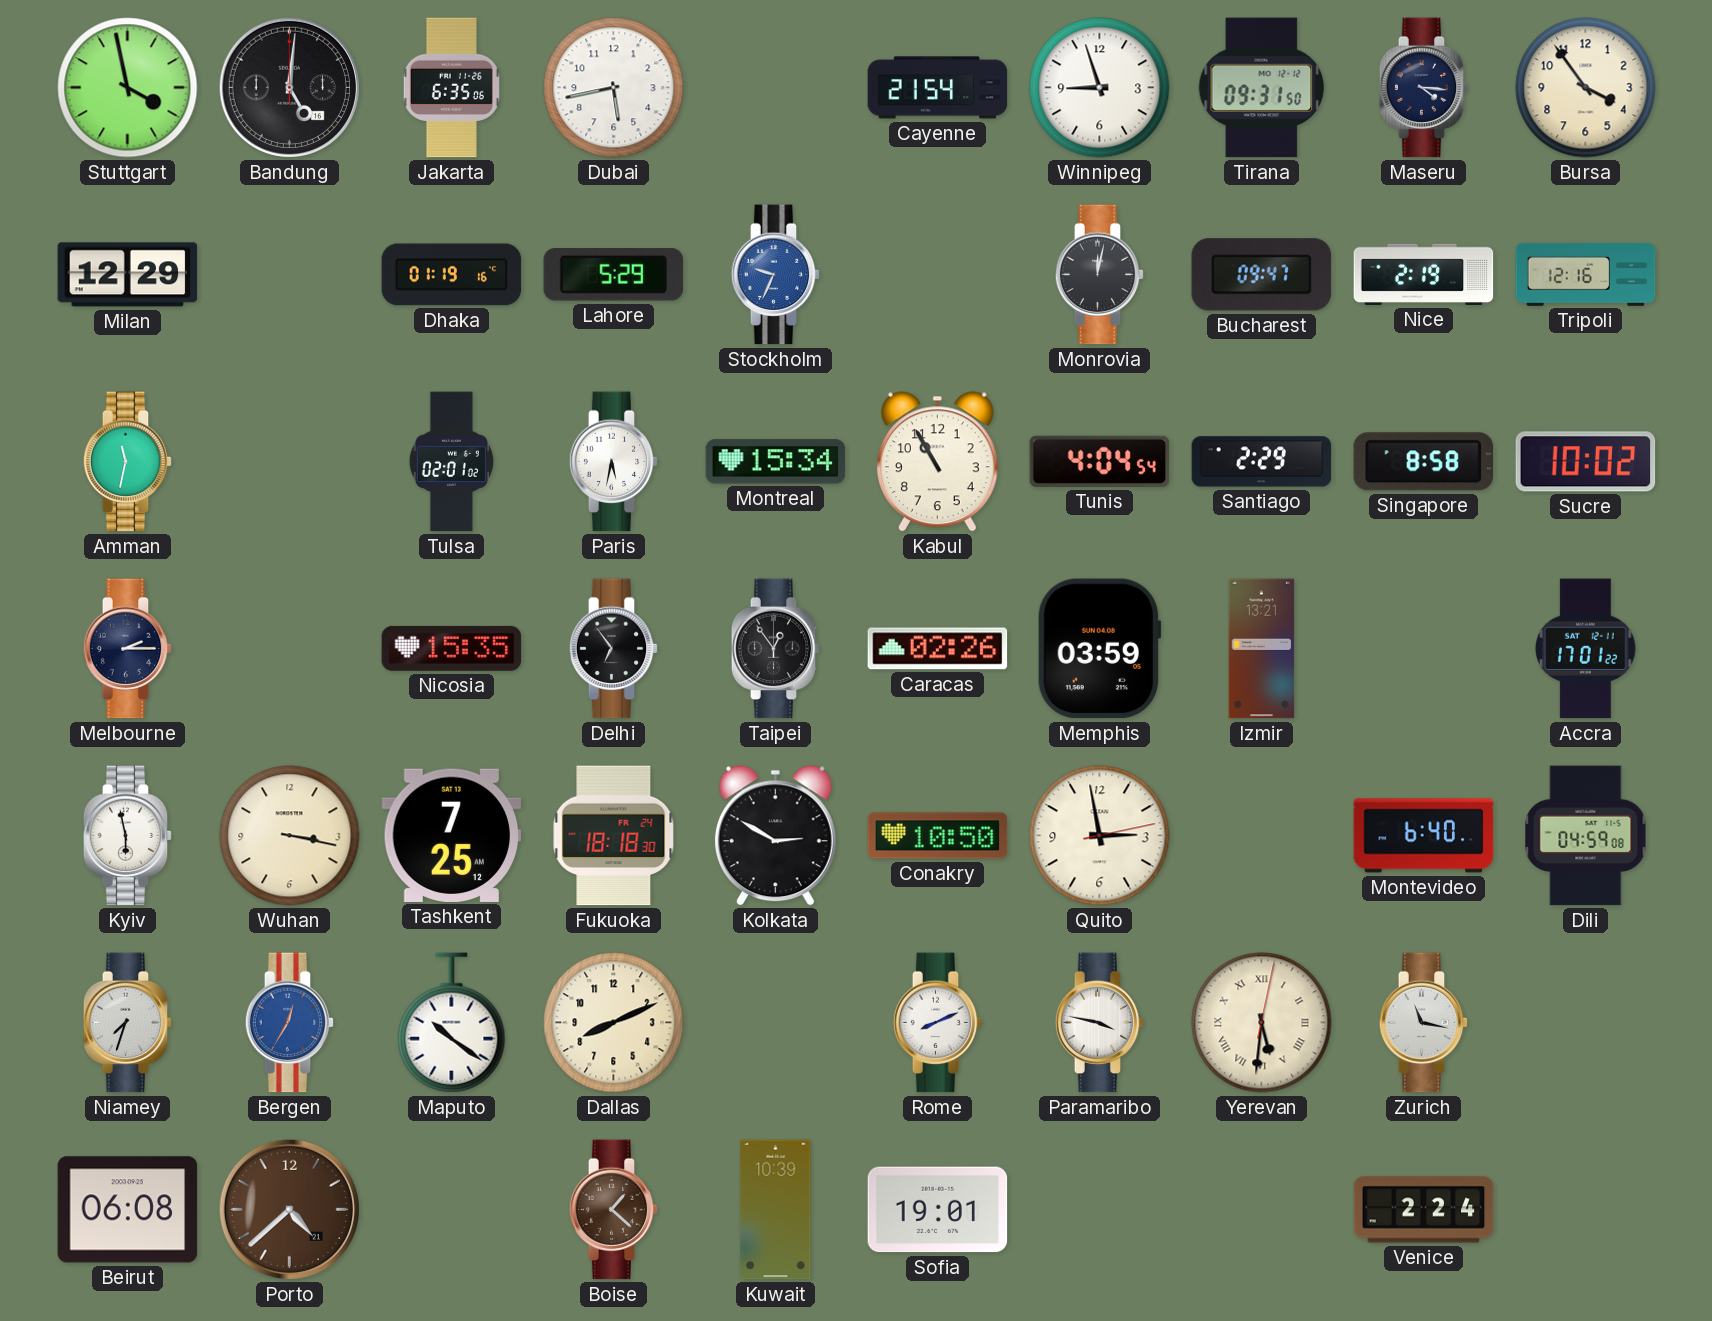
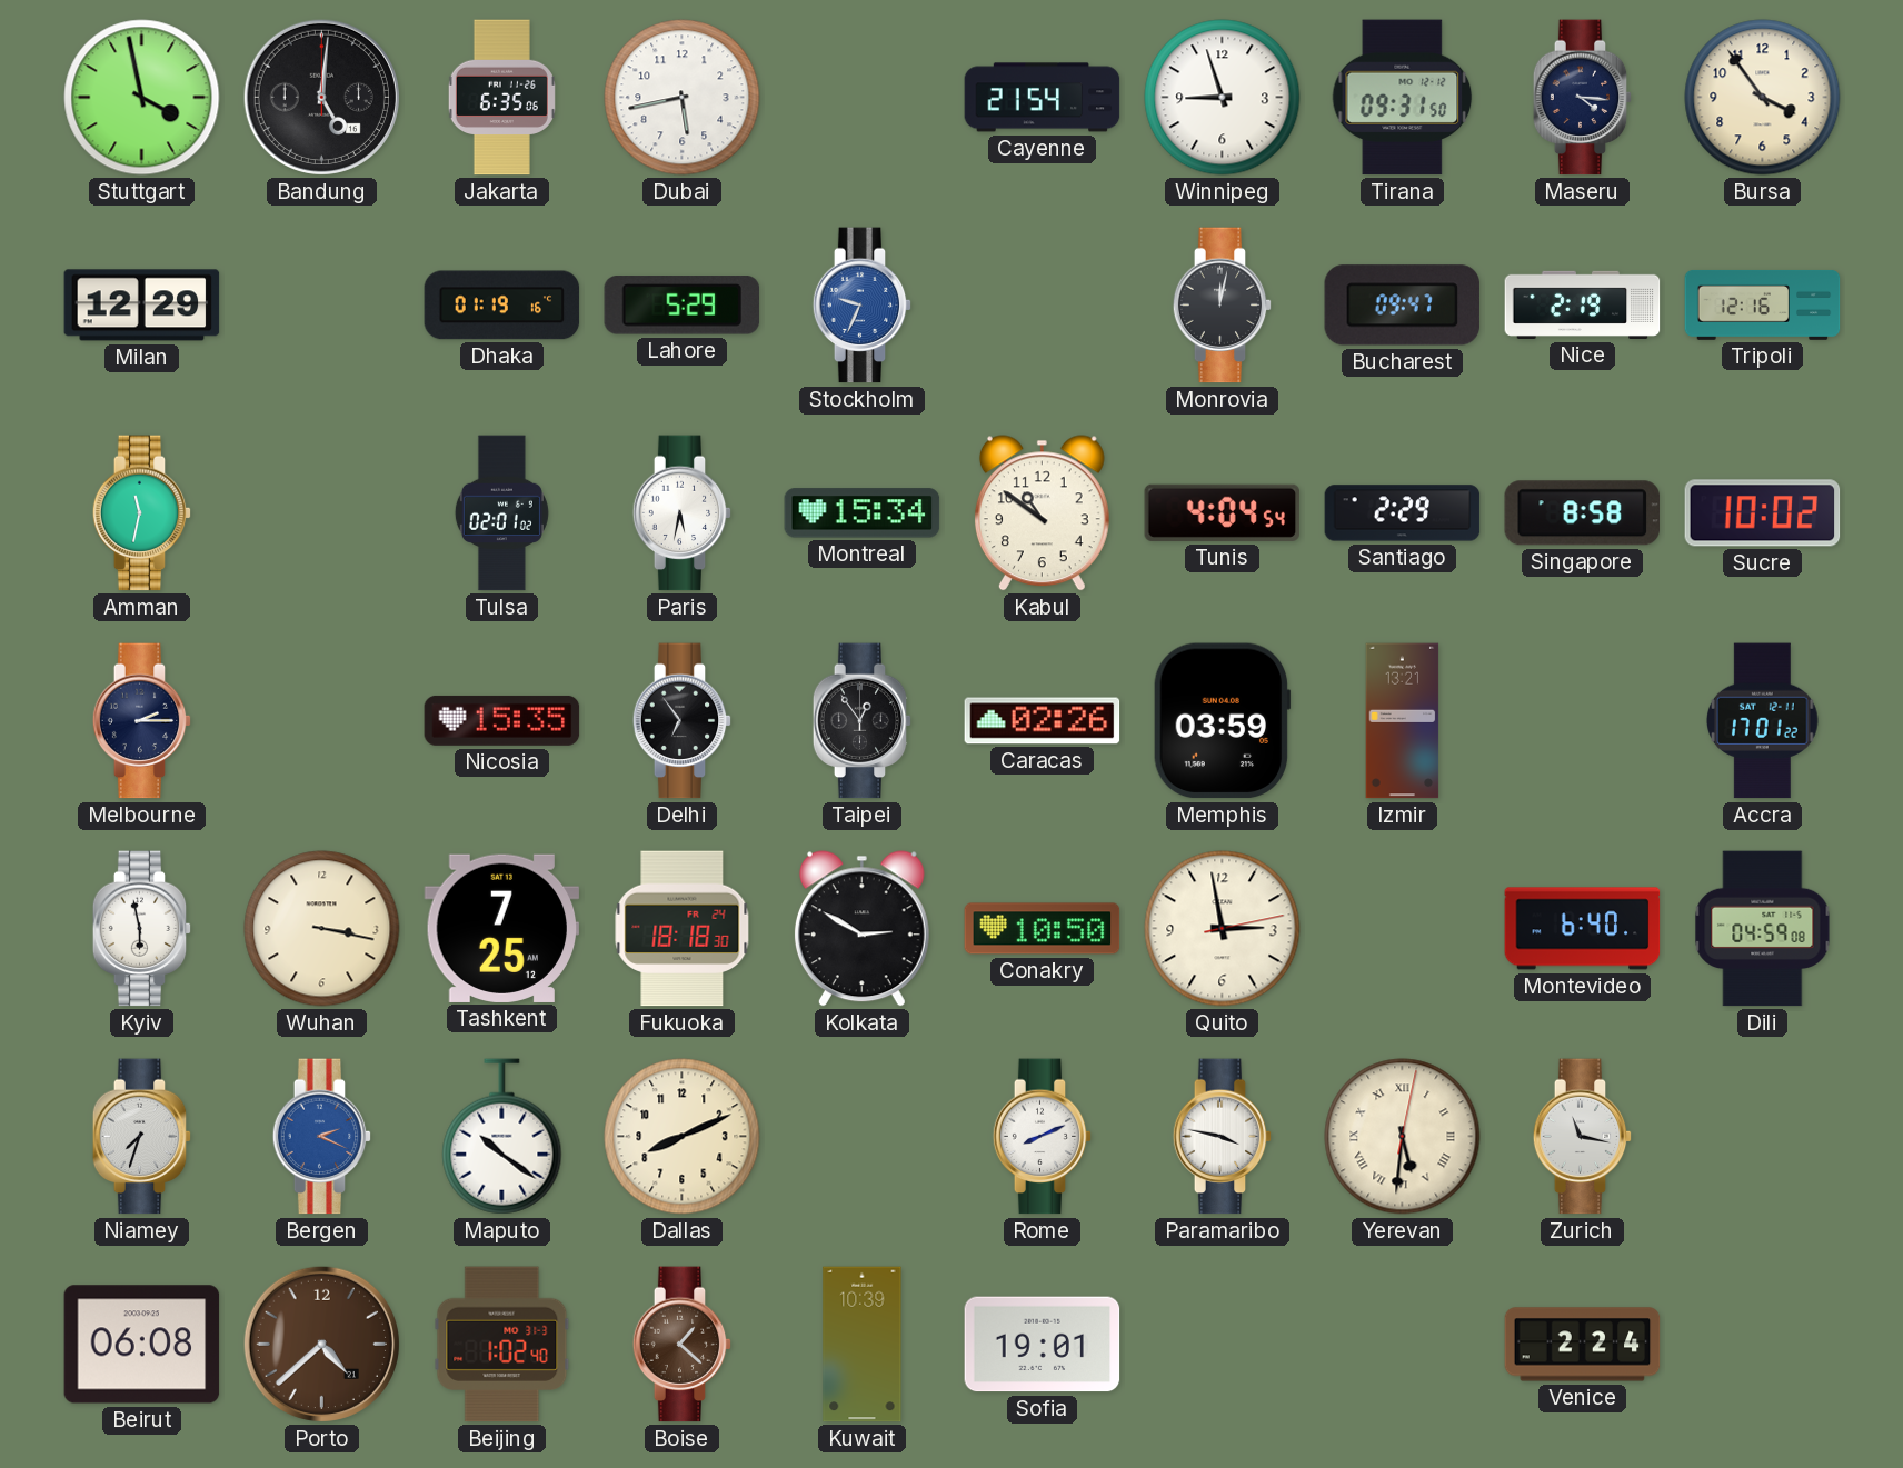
Kabul: 10:55 -> 10:51
Bergen: 12:35 -> 2:19
Beijing: none -> 1:02
